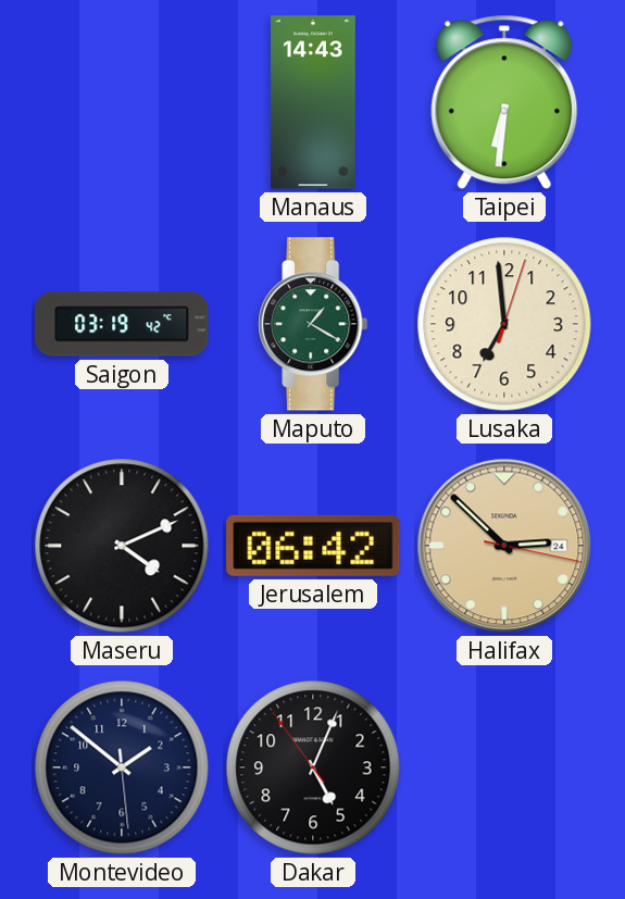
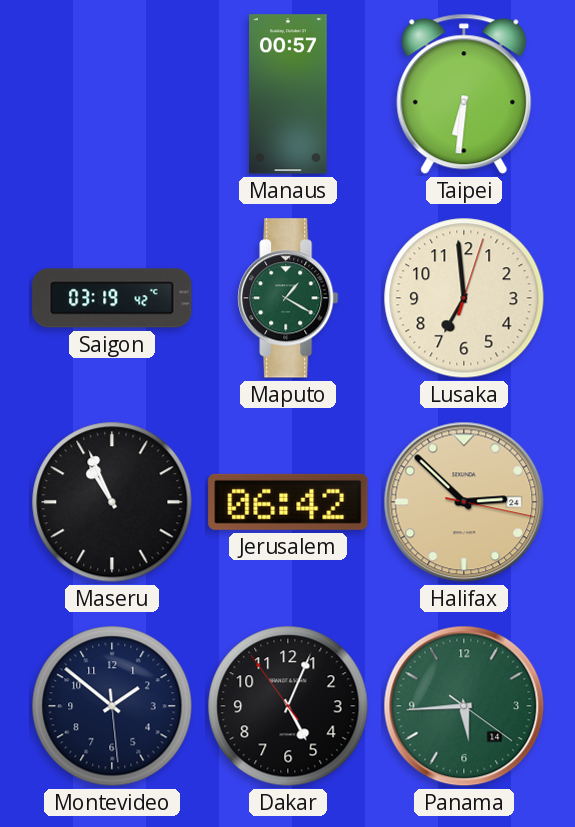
Manaus: 14:43 -> 00:57
Maseru: 4:11 -> 10:56
Panama: none -> 5:44
